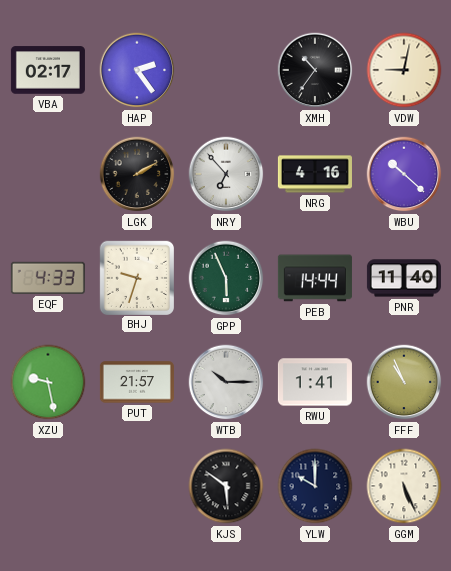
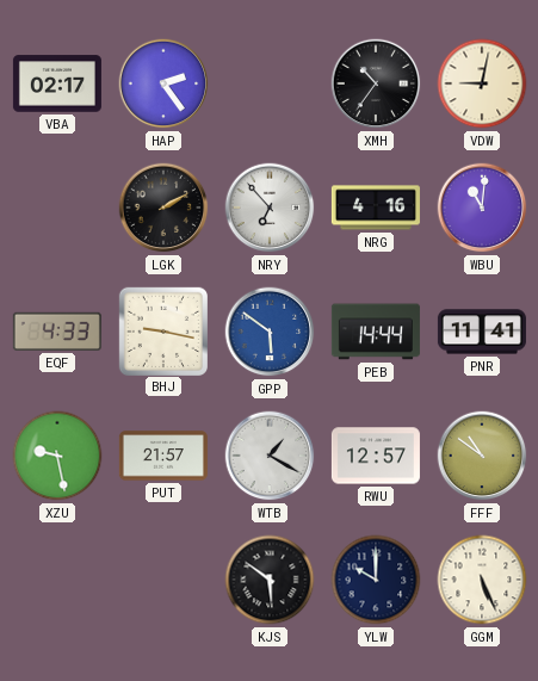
WBU: 10:22 -> 11:01
BHJ: 9:33 -> 9:17
GPP: 5:56 -> 5:51
GPP dial: green -> blue
PNR: 11:40 -> 11:41
WTB: 10:15 -> 1:20
RWU: 1:41 -> 12:57
FFF: 10:56 -> 10:51
